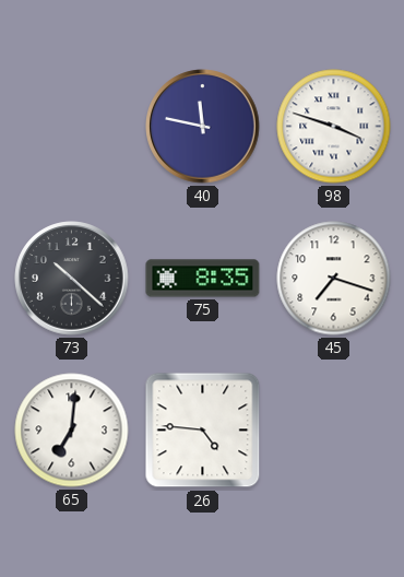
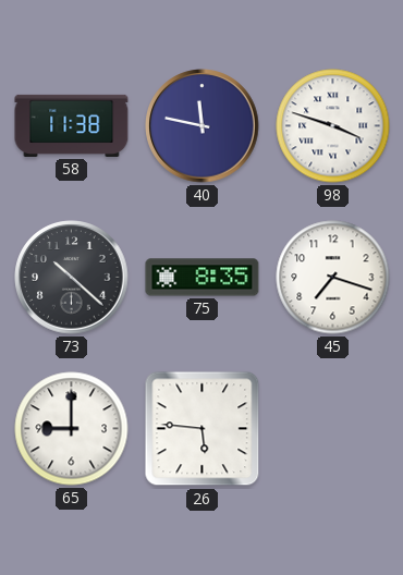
58: none -> 11:38
65: 7:01 -> 9:00
26: 4:46 -> 5:46
